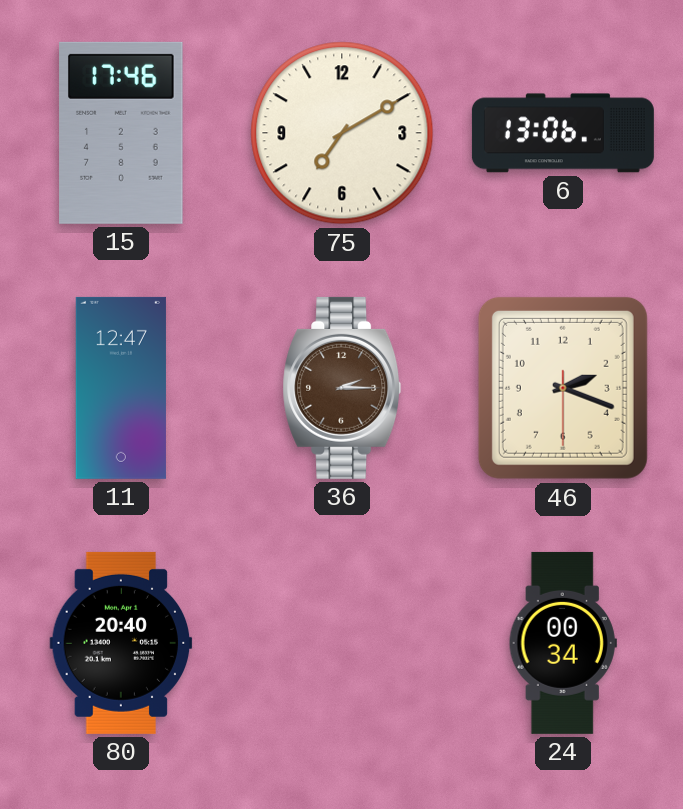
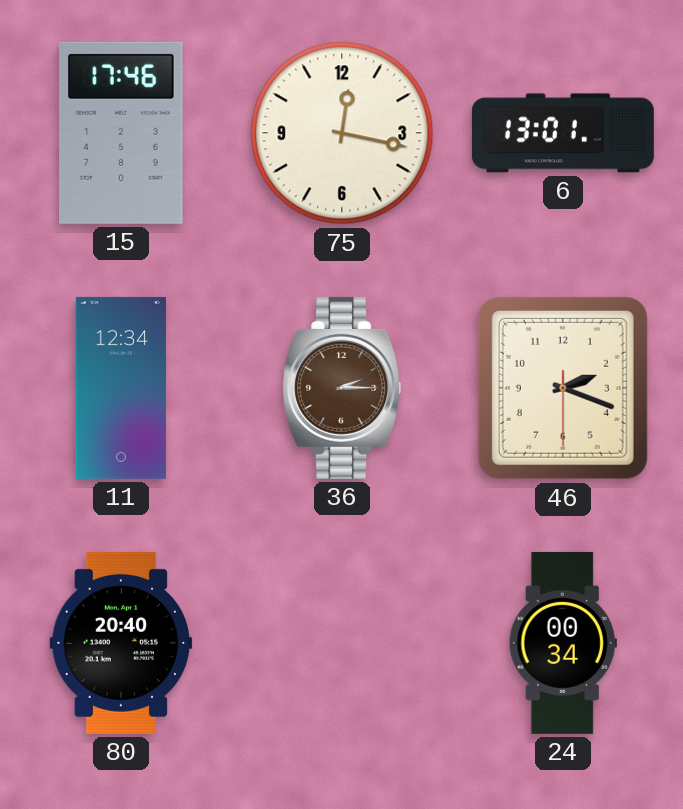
75: 7:10 -> 12:17
6: 13:06 -> 13:01
11: 12:47 -> 12:34
